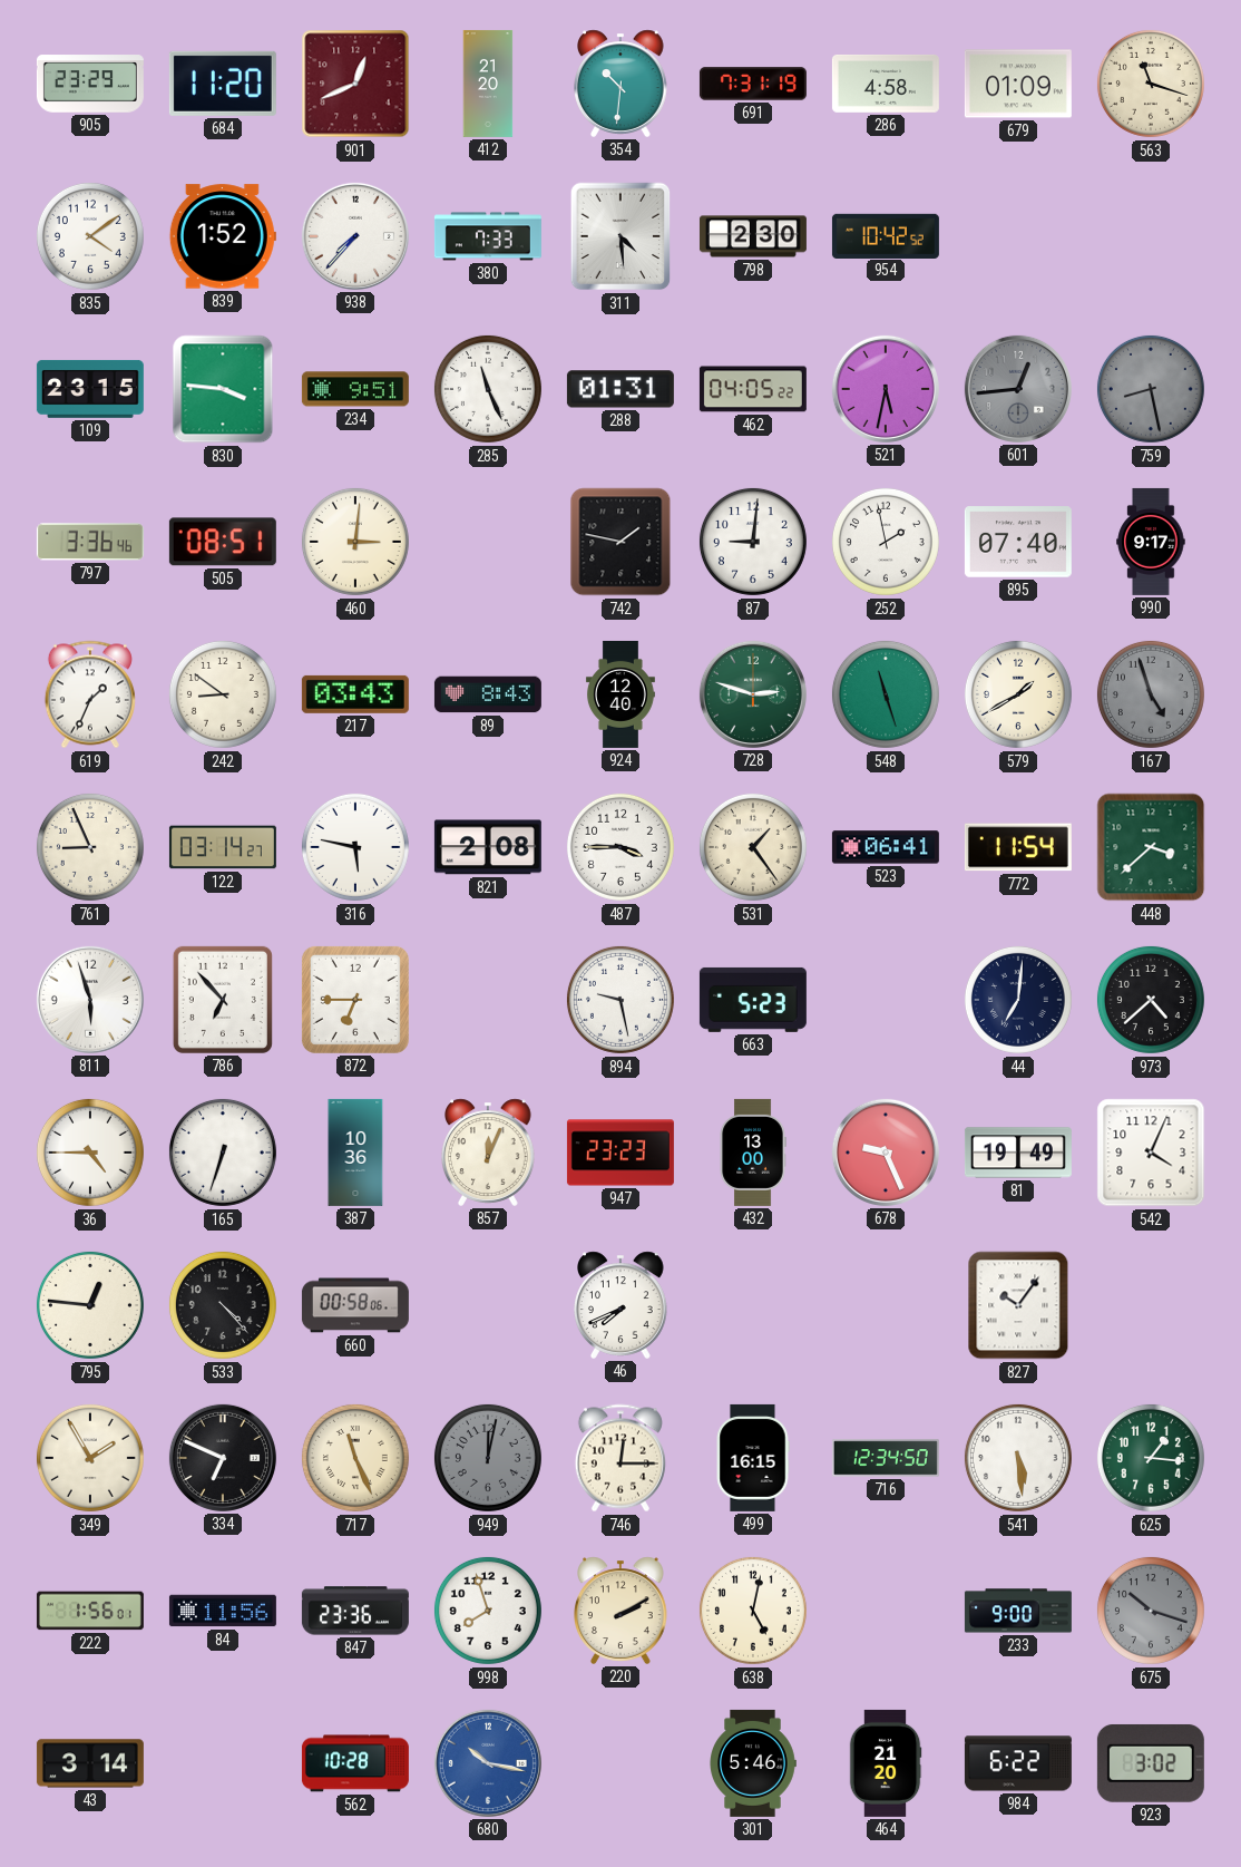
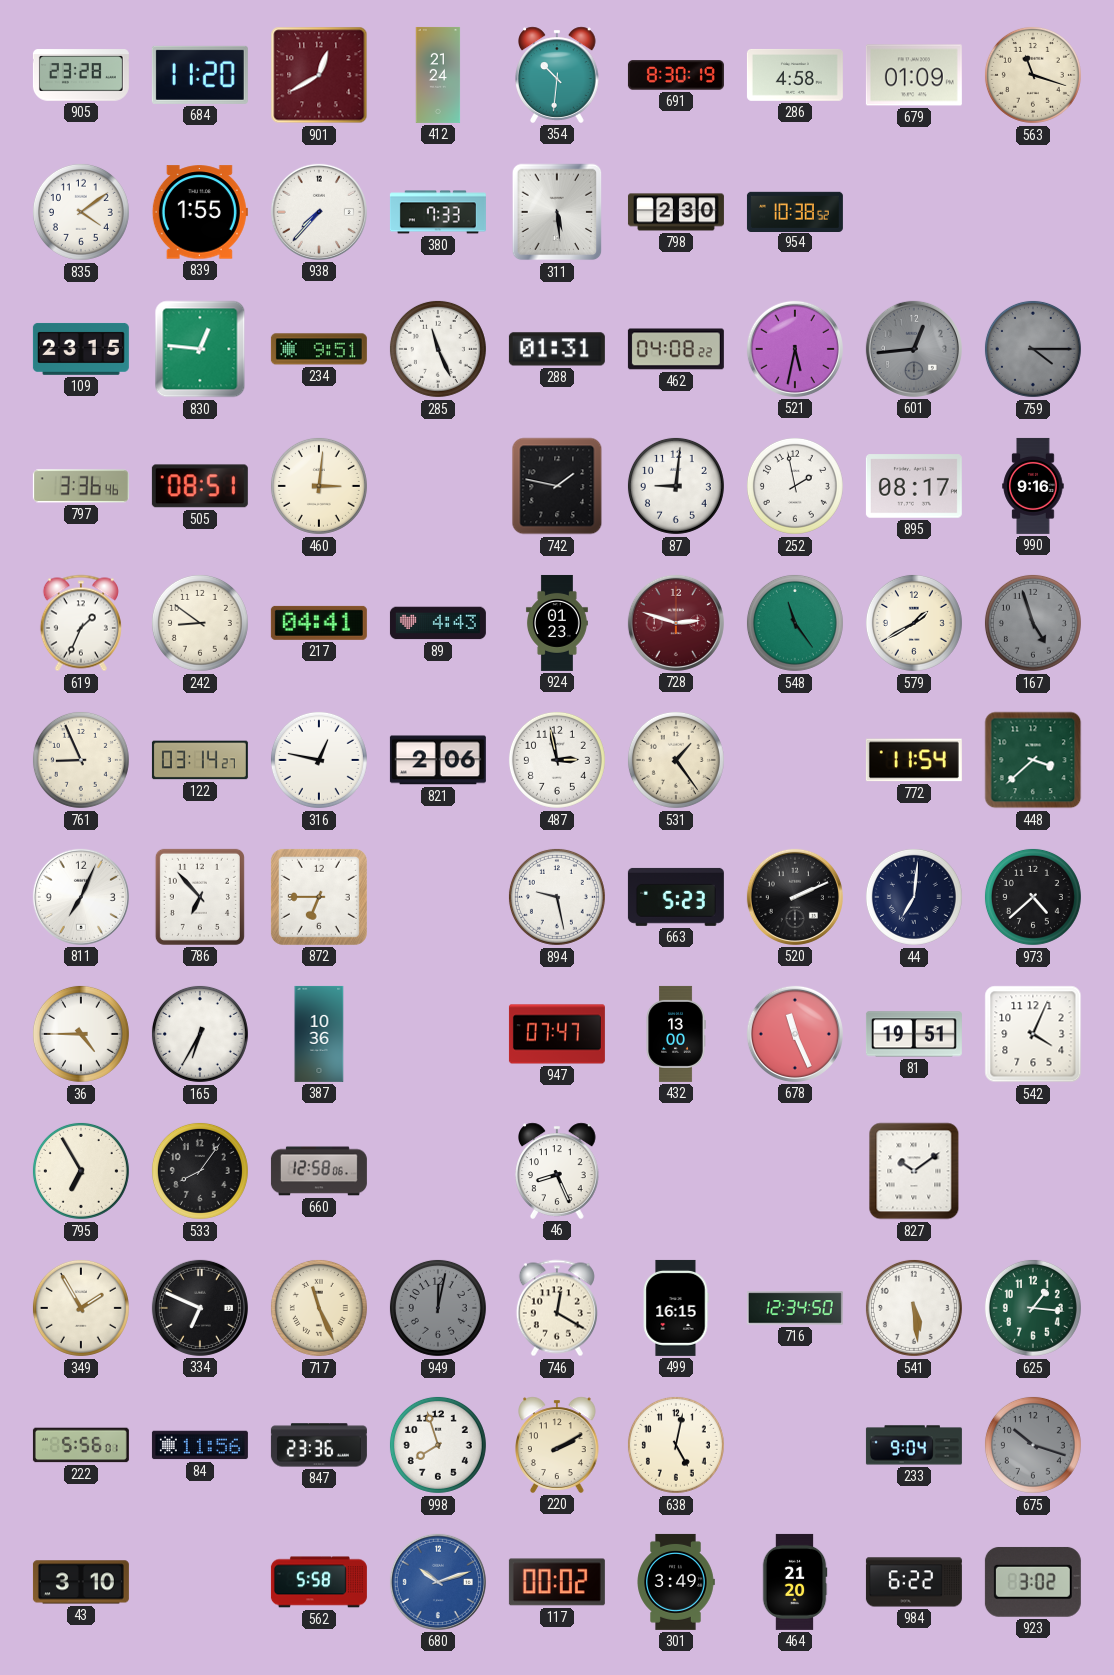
905: 23:29 -> 23:28
901: 12:41 -> 12:40
412: 21:20 -> 21:24
691: 7:31 -> 8:30
839: 1:52 -> 1:55
311: 4:29 -> 5:29
954: 10:42 -> 10:38
830: 3:46 -> 12:46
462: 04:05 -> 04:08
759: 8:28 -> 4:15
895: 07:40 -> 08:17
990: 9:17 -> 9:16
217: 03:43 -> 04:41
89: 8:43 -> 4:43
924: 12:40 -> 01:23
728 dial: green -> burgundy
548: 11:27 -> 11:24
316: 5:47 -> 12:47
821: 2:08 -> 2:06
487: 3:45 -> 2:58
523: 06:41 -> none
811: 5:57 -> 7:04
520: none -> 2:11
165: 6:33 -> 6:35
857: 12:04 -> none
947: 23:23 -> 07:47
678: 9:26 -> 11:26
81: 19:49 -> 19:51
795: 12:46 -> 6:55
533: 4:23 -> 8:06
660: 00:58 -> 12:58
46: 7:41 -> 8:26
827: 10:06 -> 10:09
746: 12:15 -> 12:20
222: 1:56 -> 5:56
233: 9:00 -> 9:04
43: 3:14 -> 3:10
562: 10:28 -> 5:58
680: 10:17 -> 10:12
117: none -> 00:02
301: 5:46 -> 3:49
